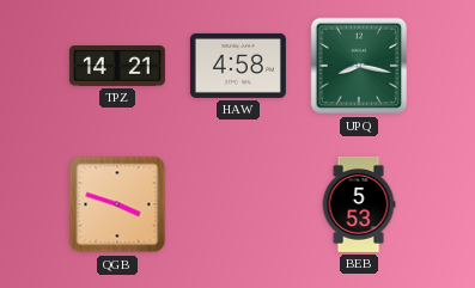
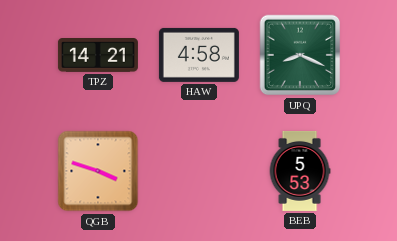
UPQ: 8:17 -> 8:19
